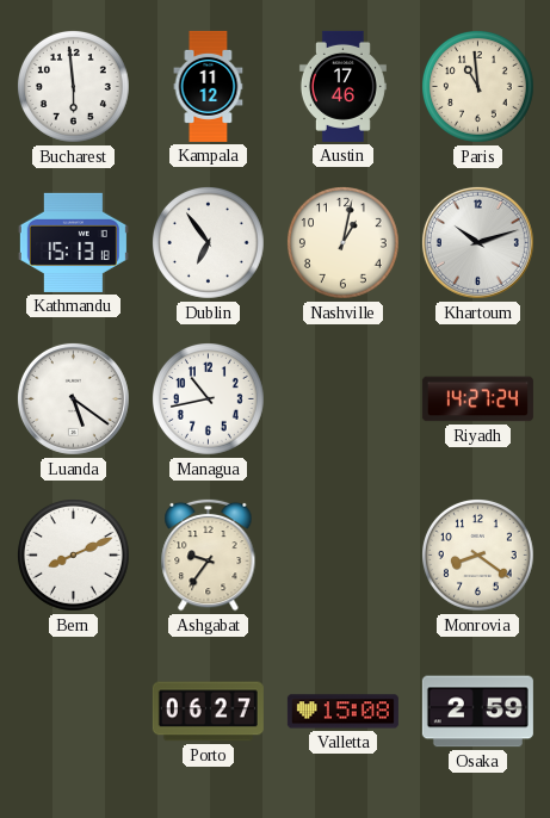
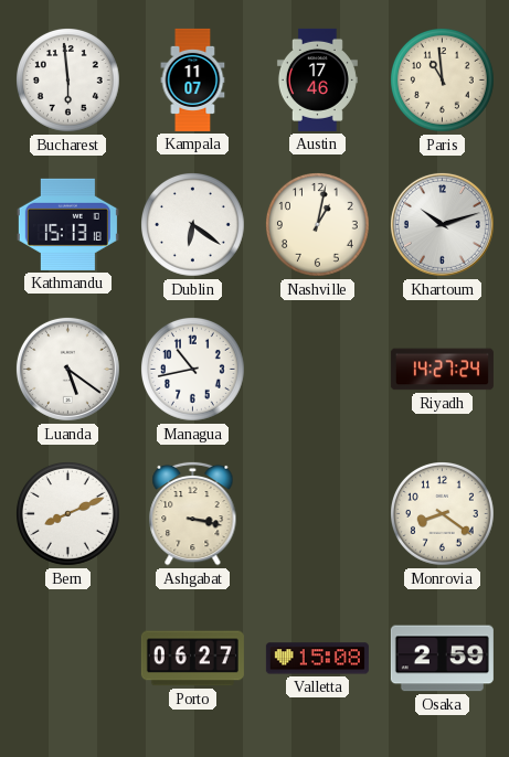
Kampala: 11:12 -> 11:07
Dublin: 6:54 -> 6:21
Ashgabat: 9:36 -> 3:17
